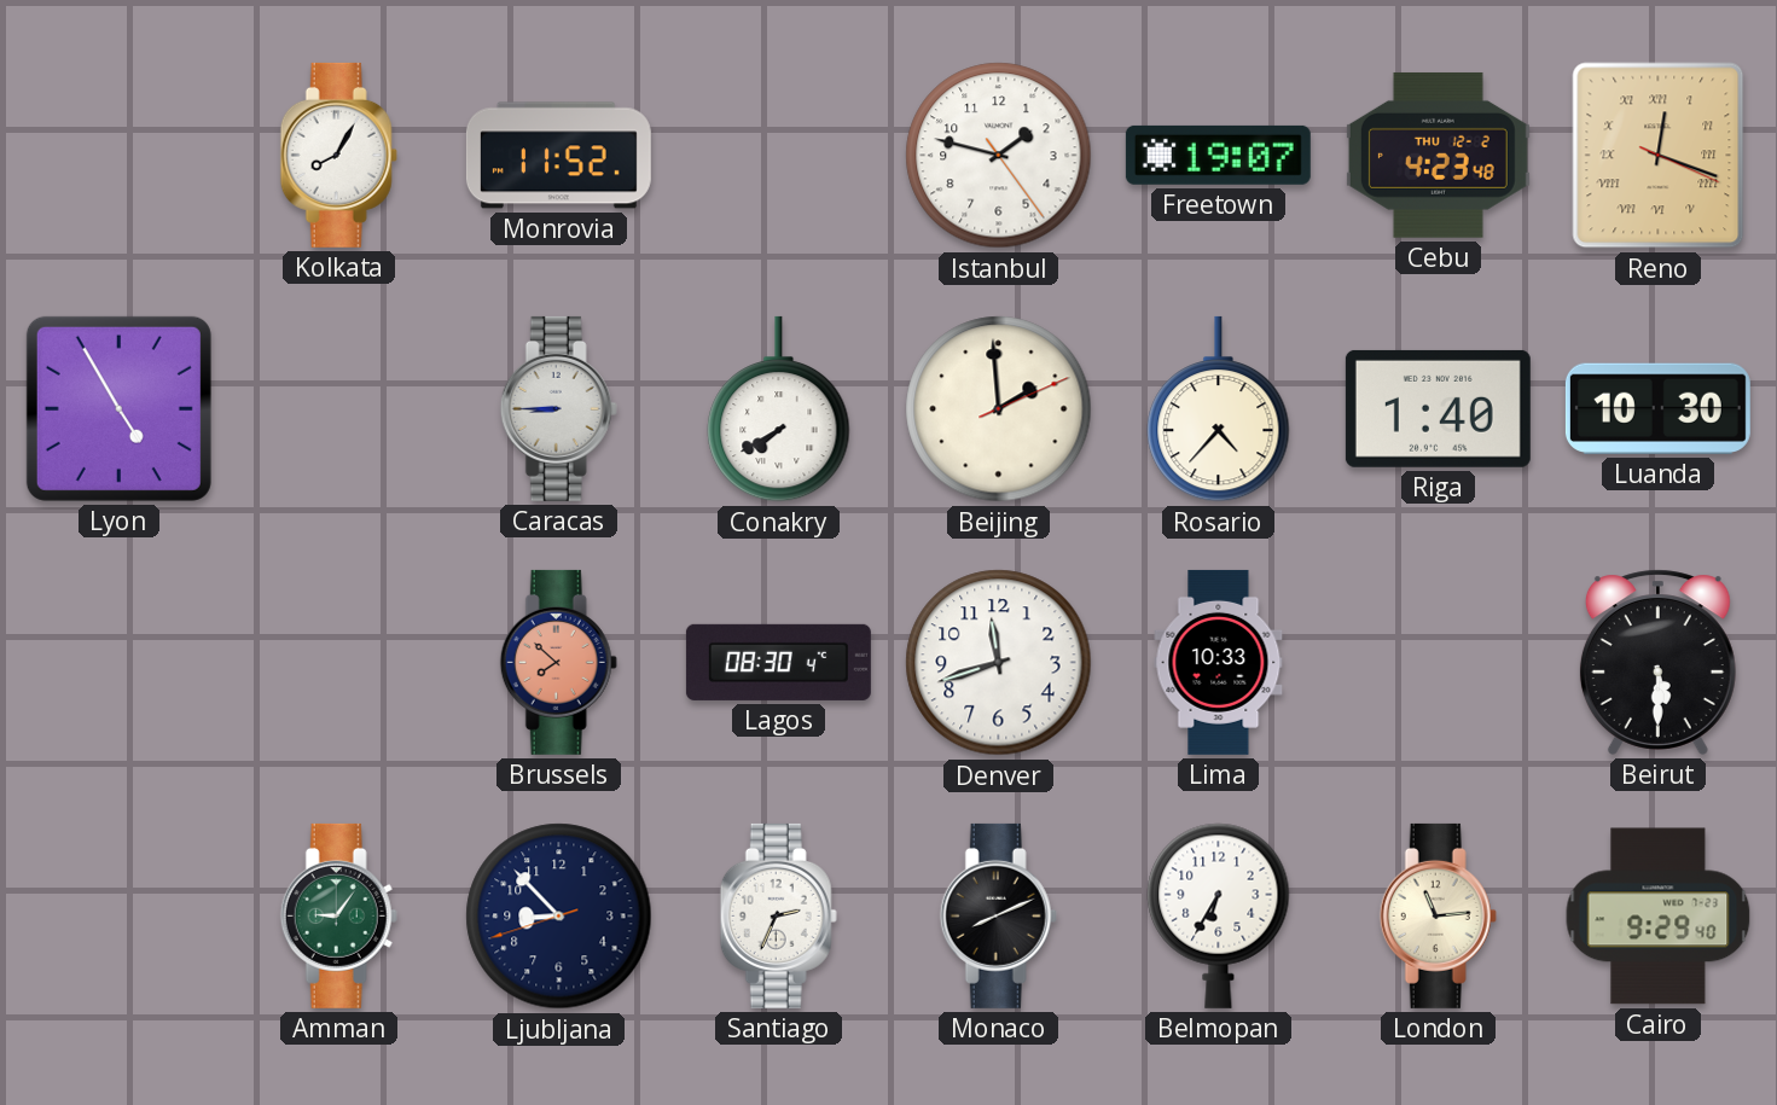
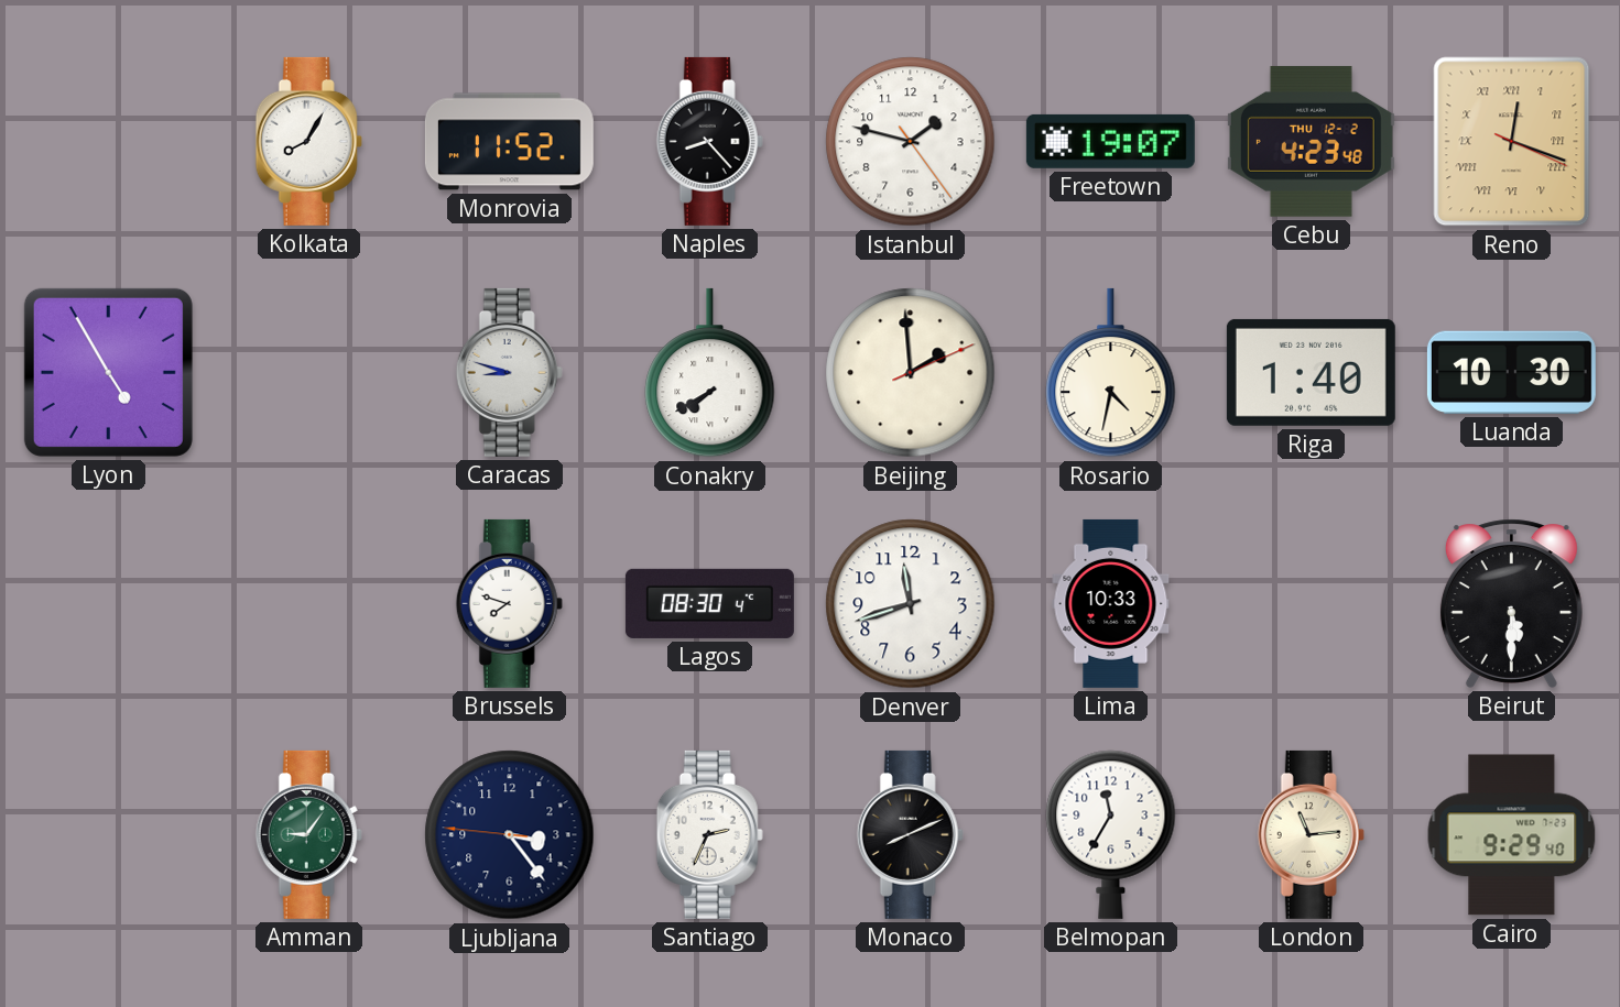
Naples: none -> 8:23
Caracas: 8:45 -> 8:48
Rosario: 4:37 -> 4:32
Brussels: 7:52 -> 7:48
Brussels dial: salmon -> white
Ljubljana: 8:52 -> 3:23
Belmopan: 6:35 -> 11:35
